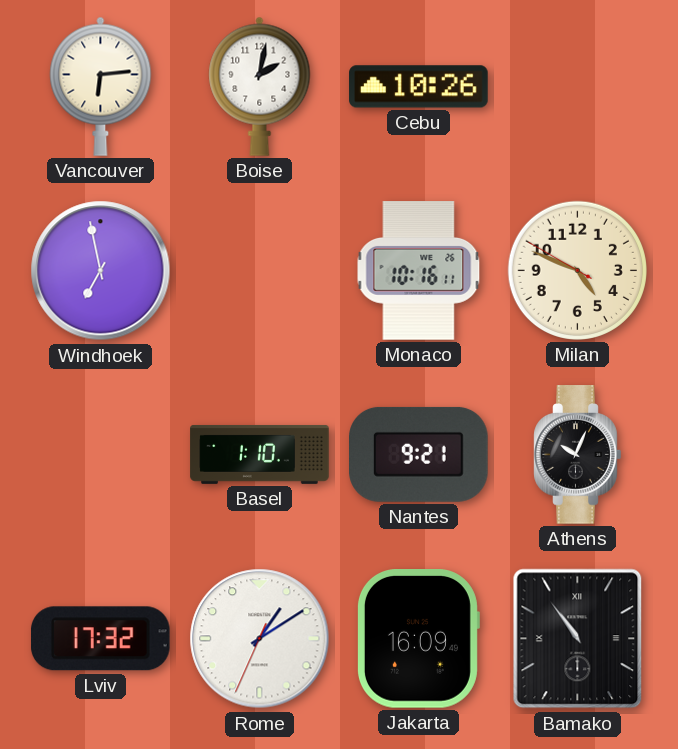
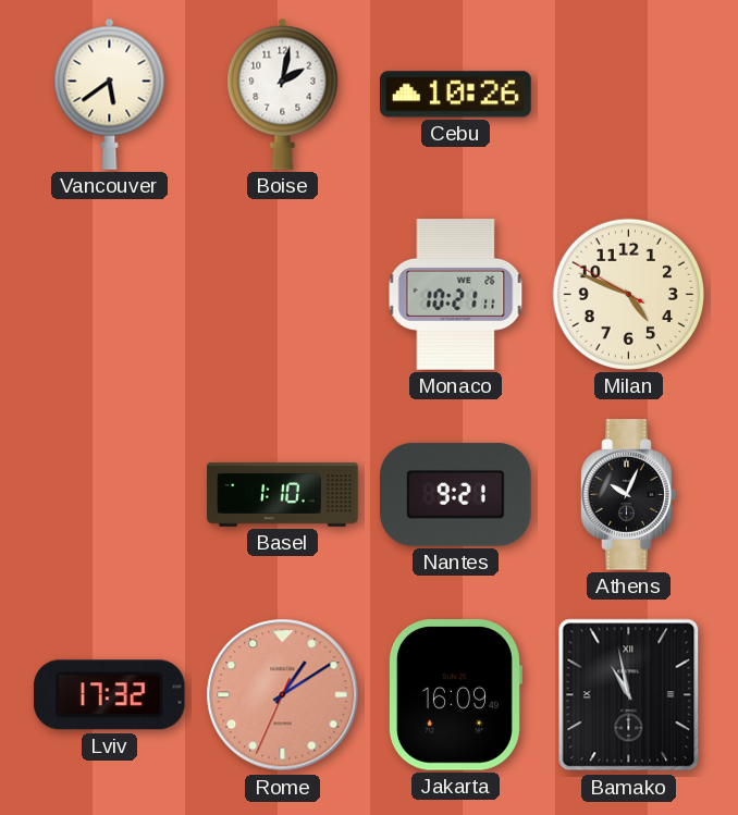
Vancouver: 6:14 -> 5:39
Windhoek: 6:58 -> none
Monaco: 10:16 -> 10:21
Rome dial: white -> salmon
Bamako: 10:54 -> 10:58
